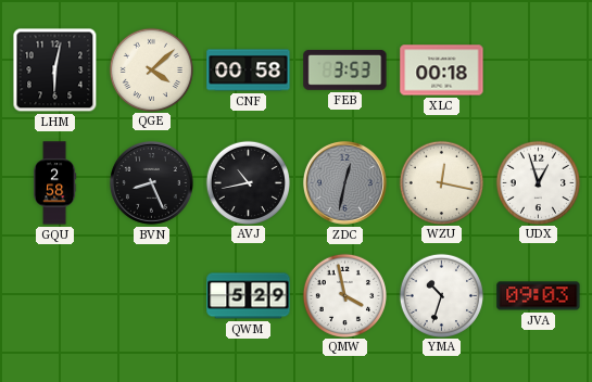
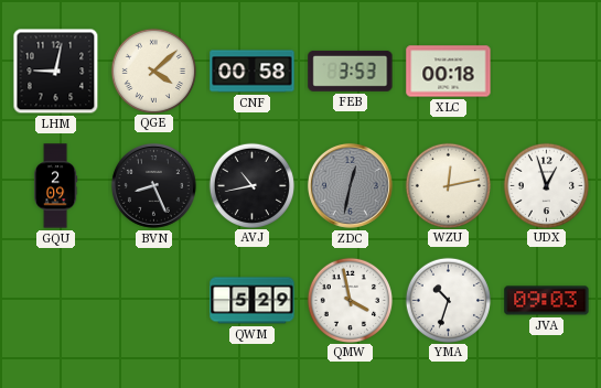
LHM: 6:02 -> 9:02
GQU: 2:58 -> 2:09
WZU: 12:17 -> 12:13
